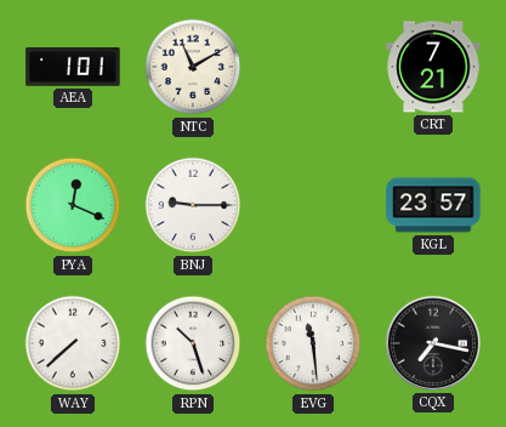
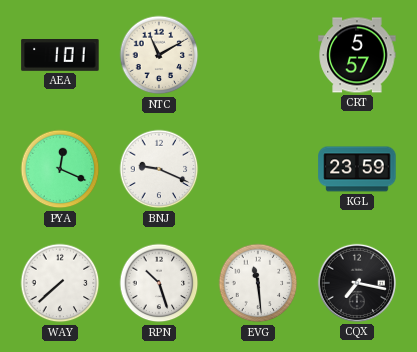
CRT: 7:21 -> 5:57
BNJ: 9:15 -> 9:19
KGL: 23:57 -> 23:59
